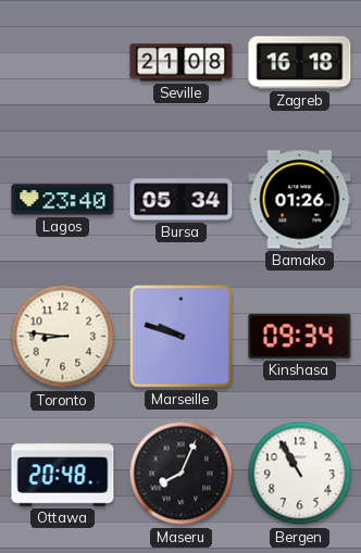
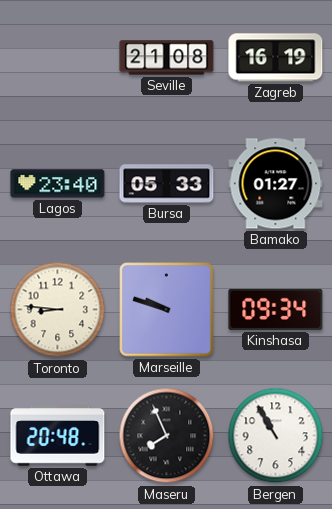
Zagreb: 16:18 -> 16:19
Bursa: 05:34 -> 05:33
Bamako: 01:26 -> 01:27
Maseru: 8:04 -> 7:56
